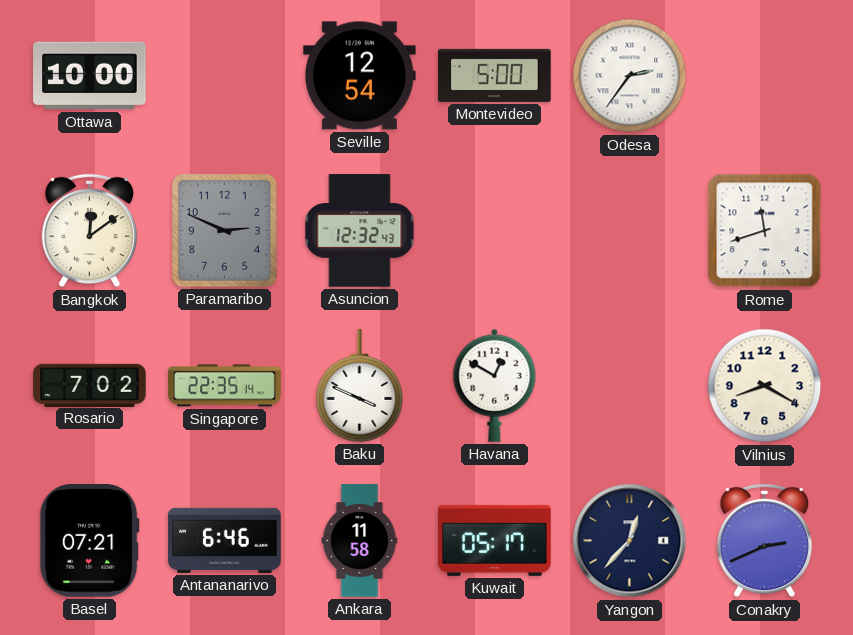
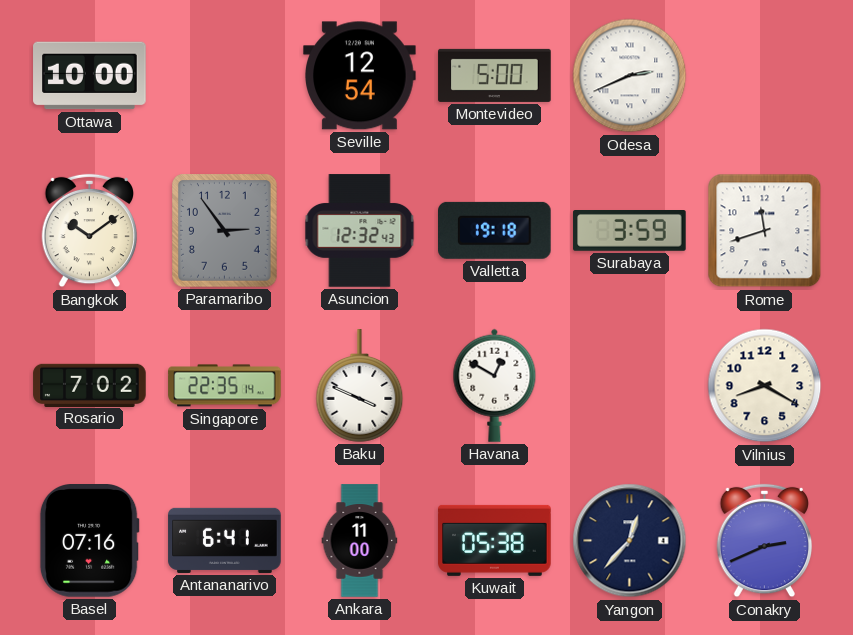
Odesa: 2:36 -> 2:41
Bangkok: 12:09 -> 10:09
Paramaribo: 2:49 -> 2:54
Valletta: none -> 19:18
Surabaya: none -> 3:59
Basel: 07:21 -> 07:16
Antananarivo: 6:46 -> 6:41
Ankara: 11:58 -> 11:00
Kuwait: 05:17 -> 05:38
